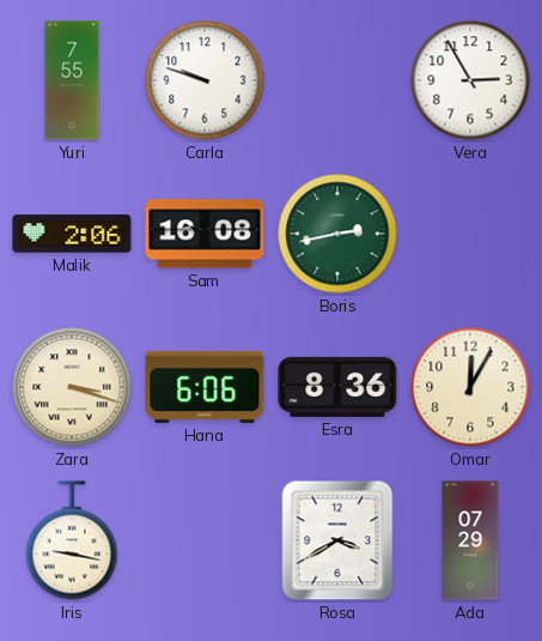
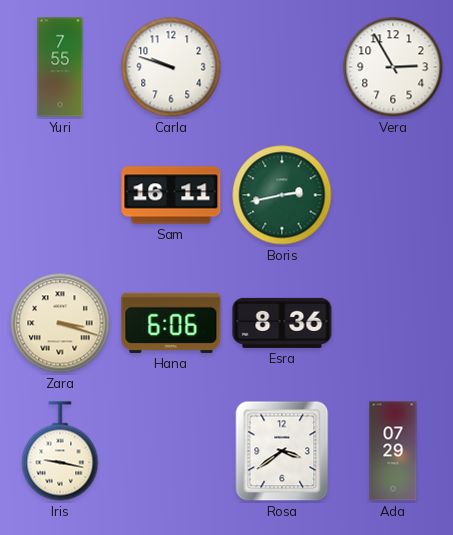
Malik: 2:06 -> none
Sam: 16:08 -> 16:11
Omar: 12:05 -> none
Rosa: 3:40 -> 3:39
